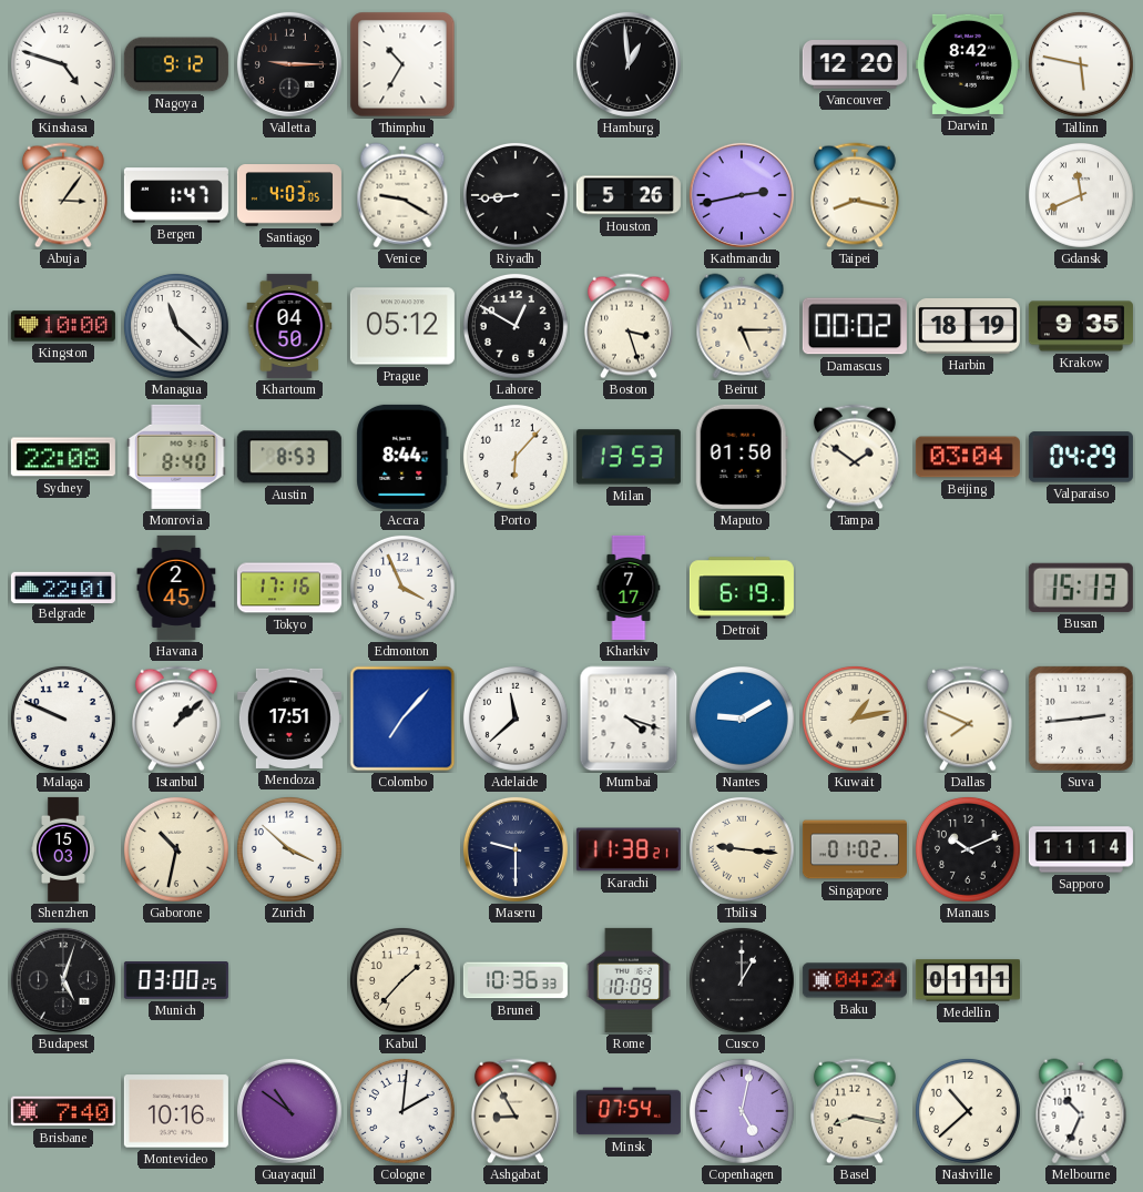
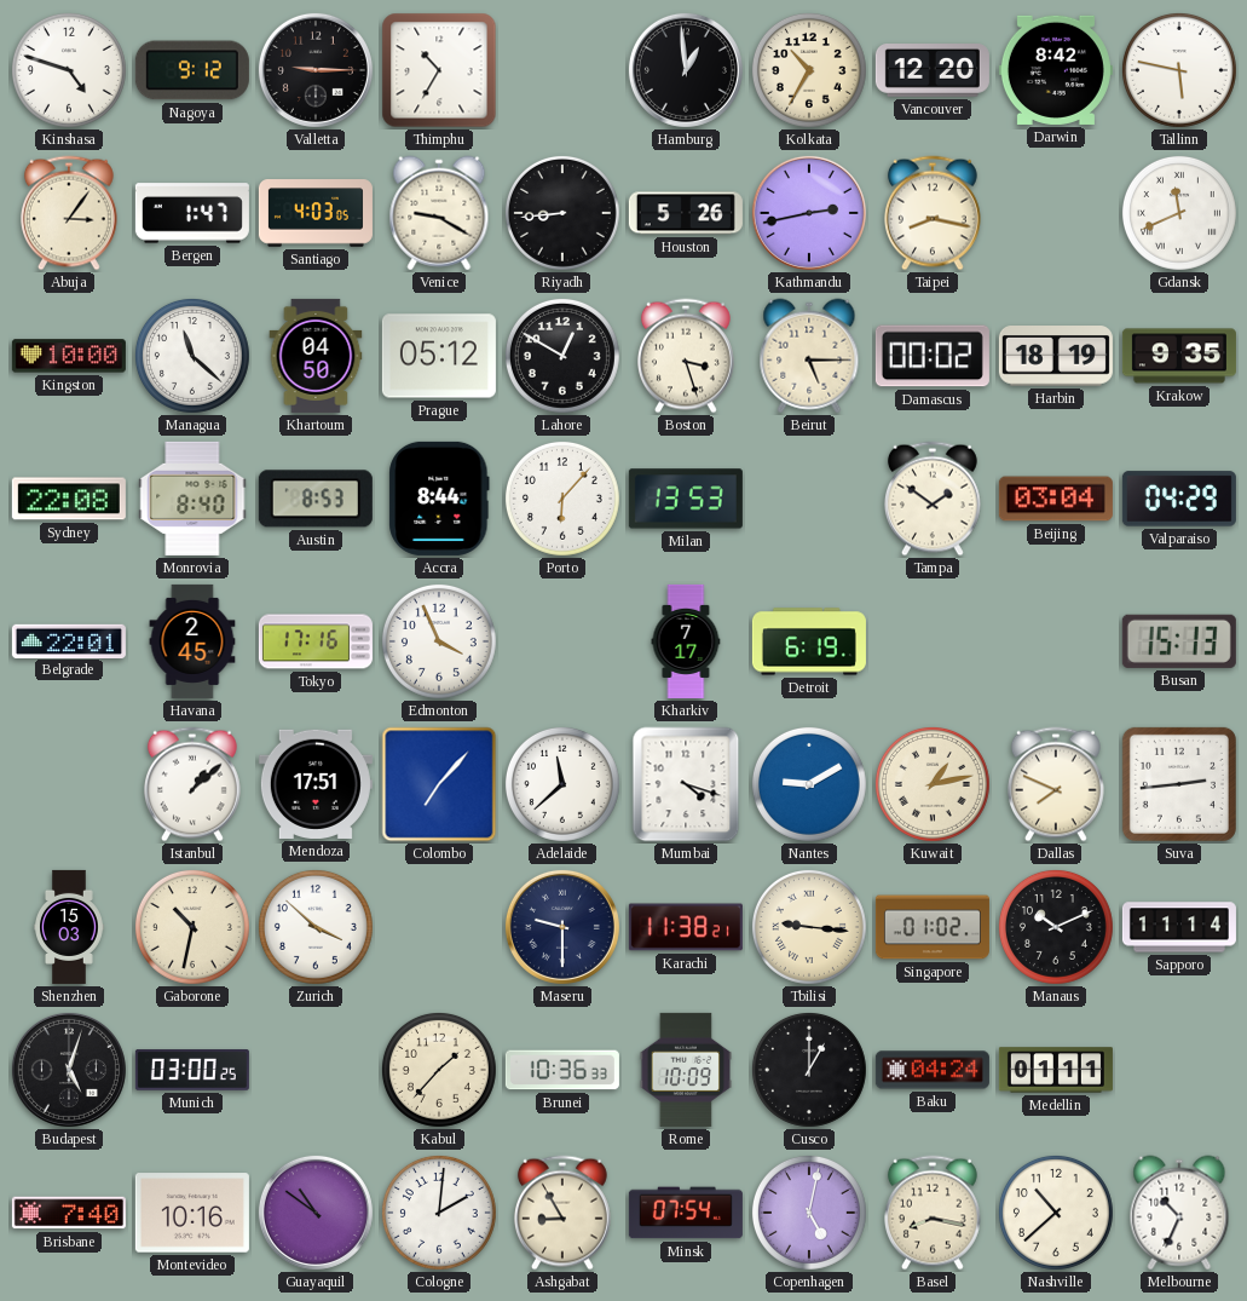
Kolkata: none -> 10:35
Maputo: 01:50 -> none
Malaga: 9:49 -> none
